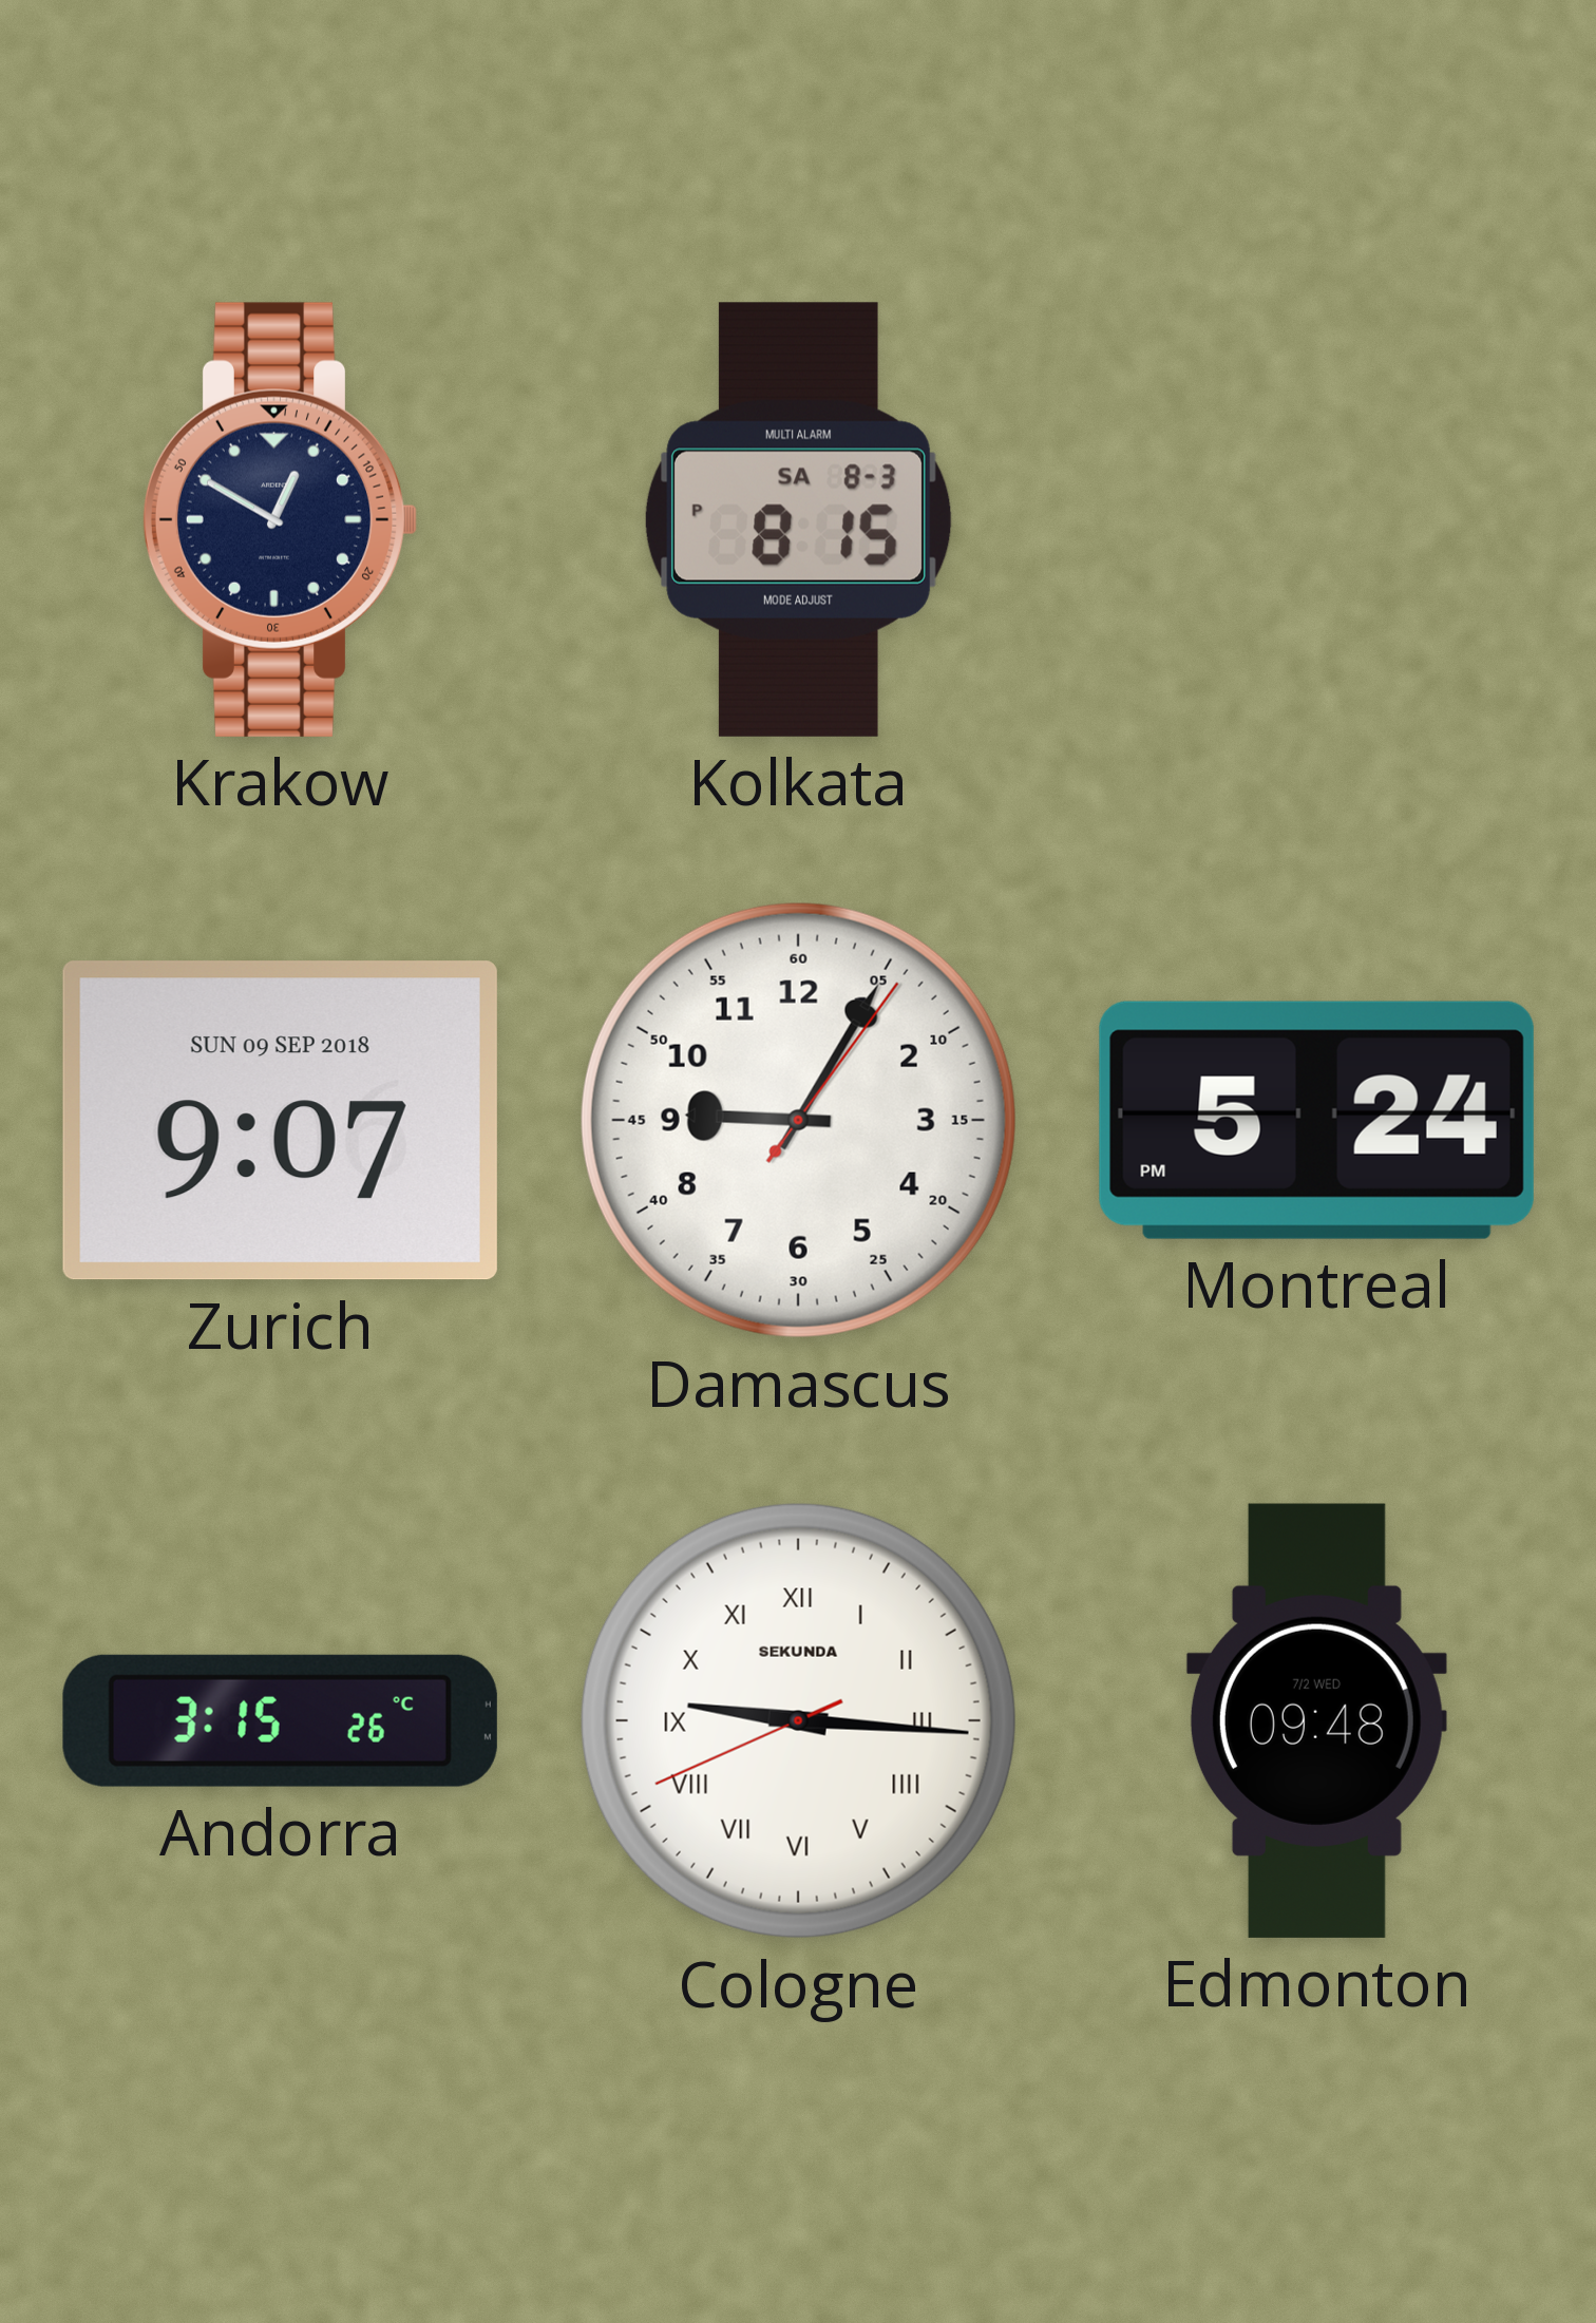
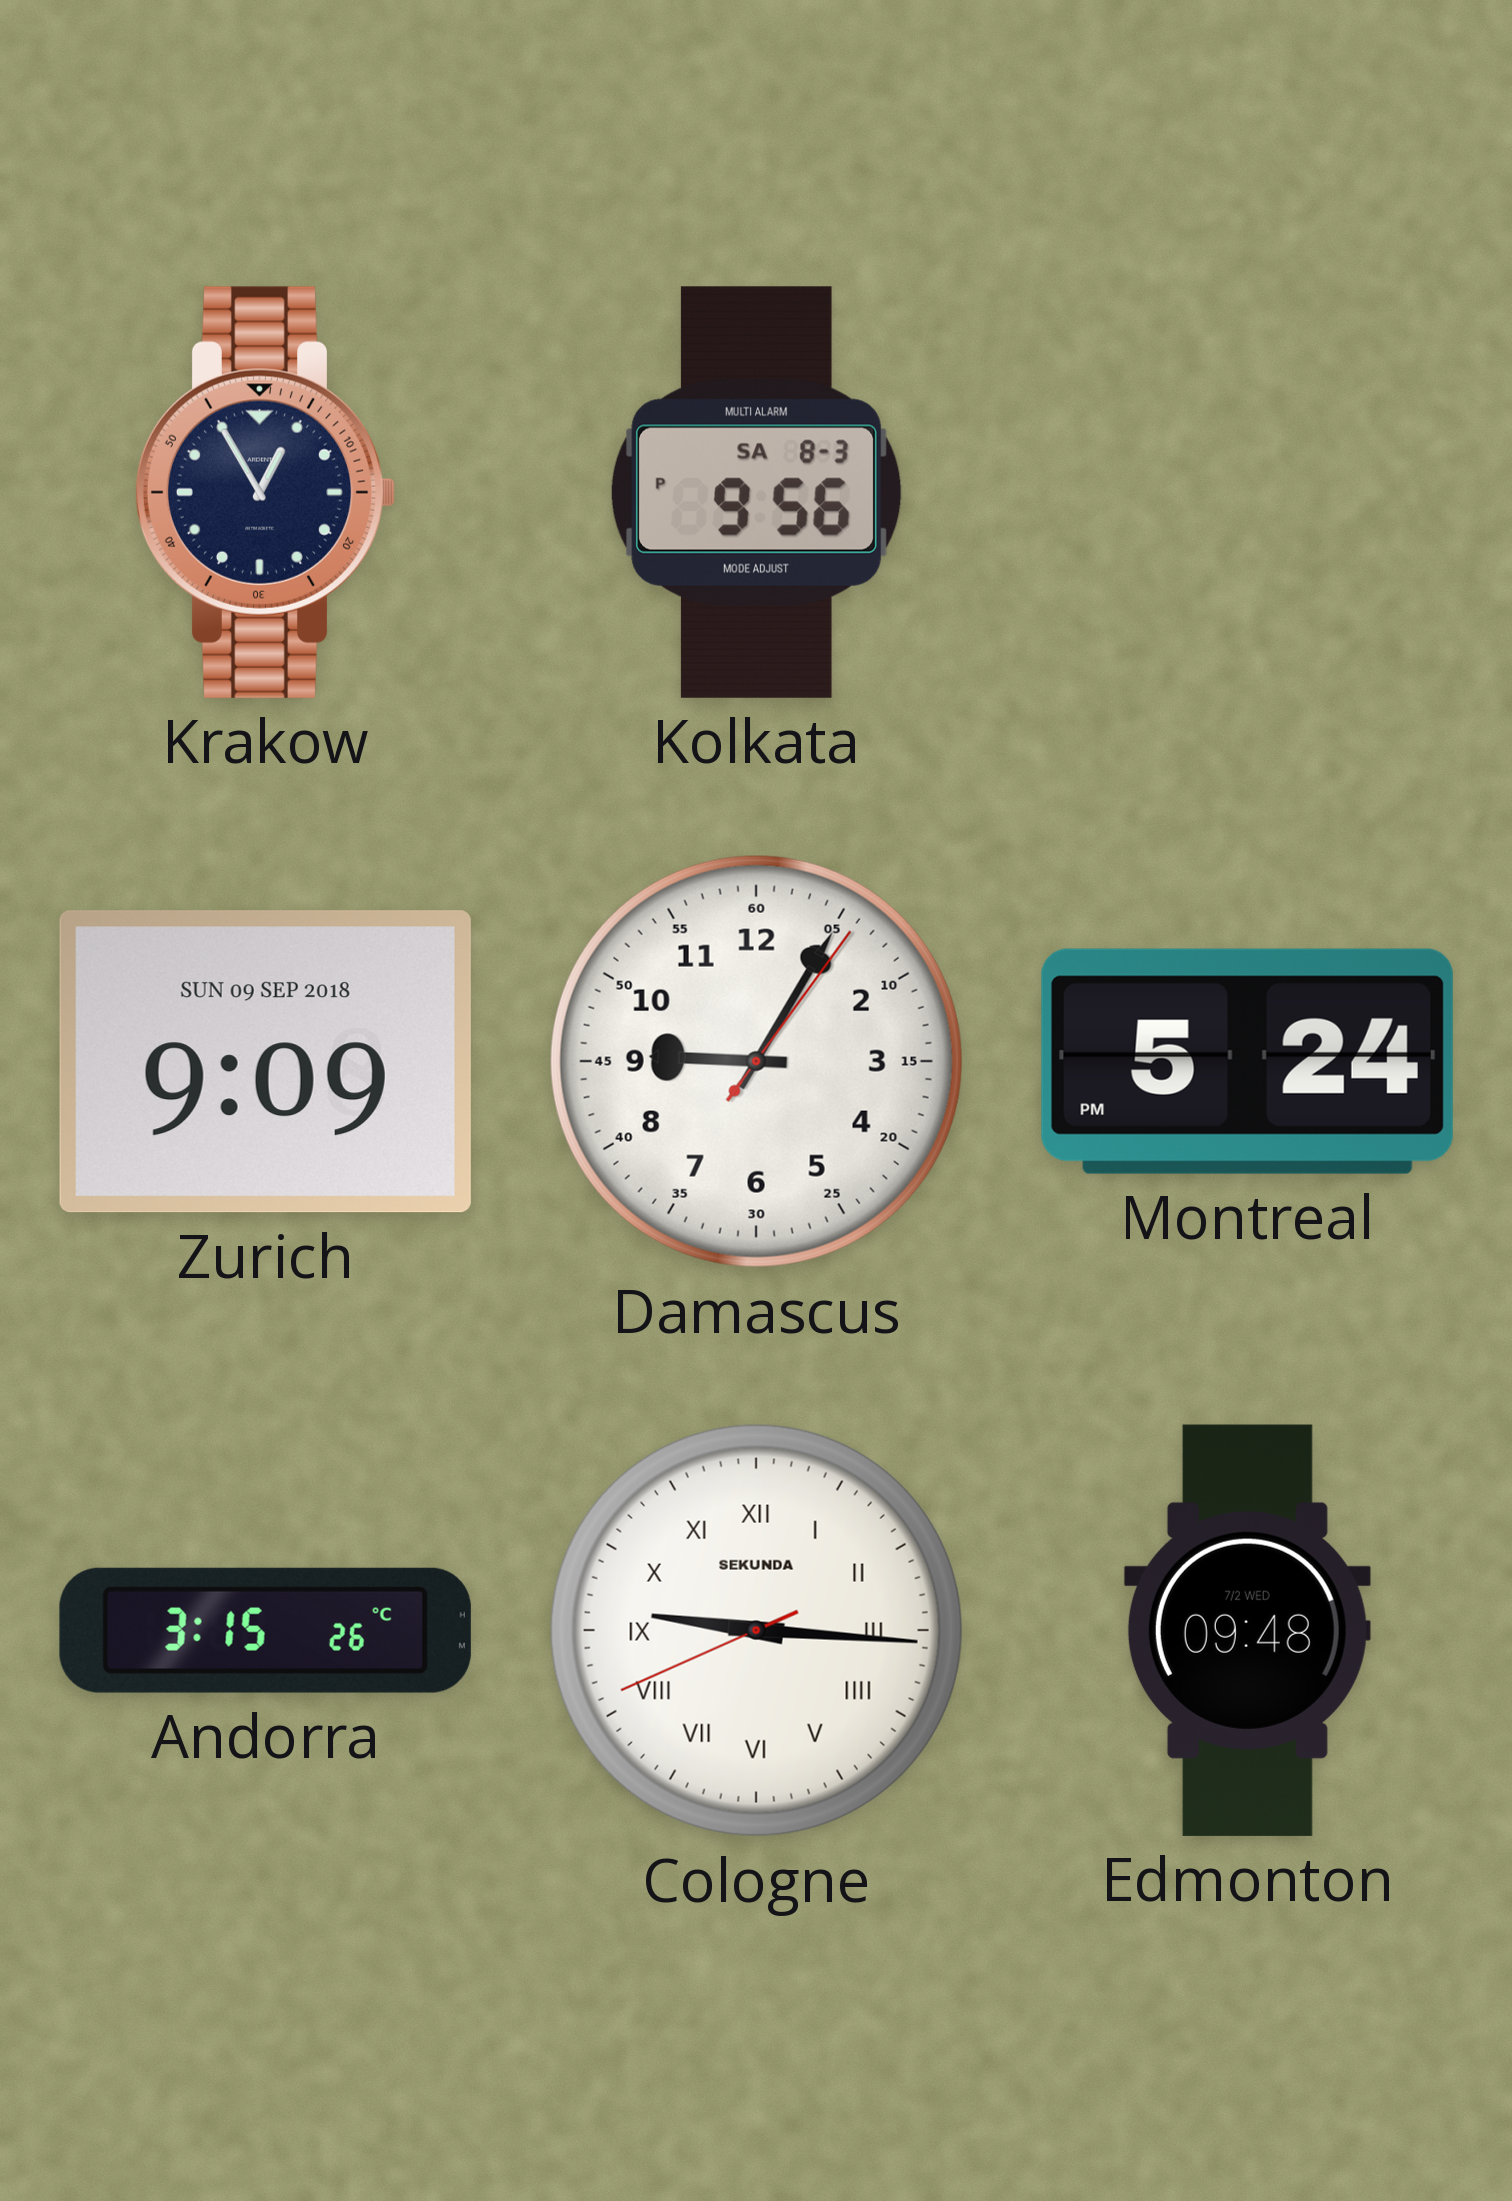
Krakow: 12:50 -> 12:55
Kolkata: 8:15 -> 9:56
Zurich: 9:07 -> 9:09
